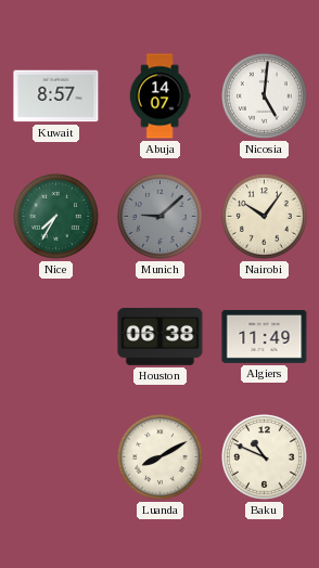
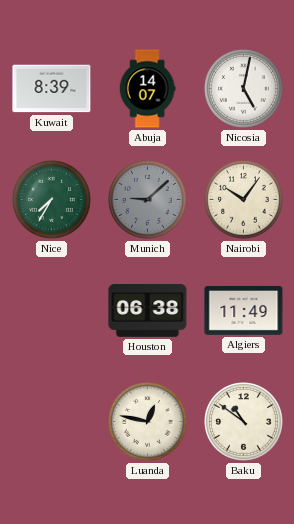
Kuwait: 8:57 -> 8:39
Nicosia: 5:01 -> 5:02
Luanda: 8:10 -> 12:47
Baku: 10:49 -> 10:51
